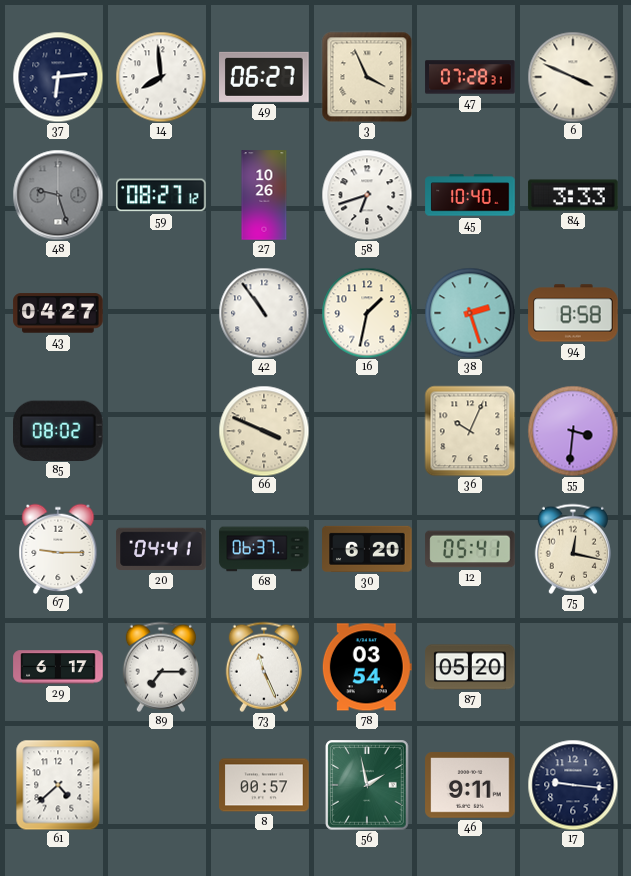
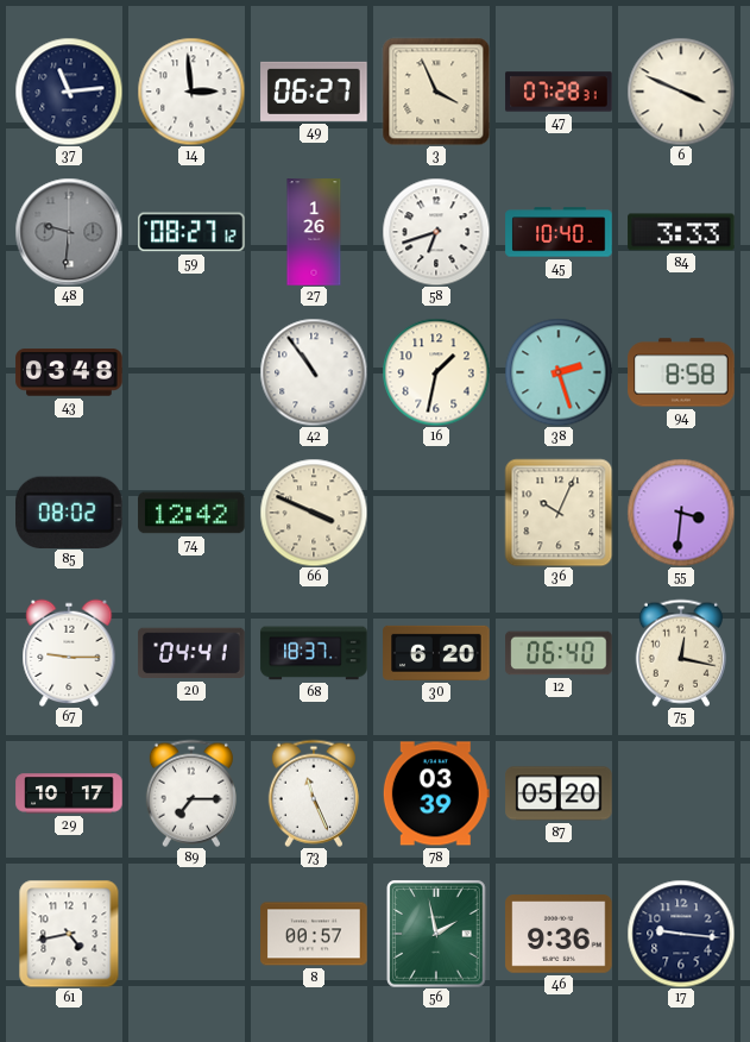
37: 6:14 -> 11:14
14: 7:59 -> 2:59
48: 9:27 -> 9:31
27: 10:26 -> 1:26
43: 04:27 -> 03:48
74: none -> 12:42
68: 06:37 -> 18:37
12: 05:41 -> 06:40
29: 6:17 -> 10:17
78: 03:54 -> 03:39
61: 4:38 -> 4:43
46: 9:11 -> 9:36
